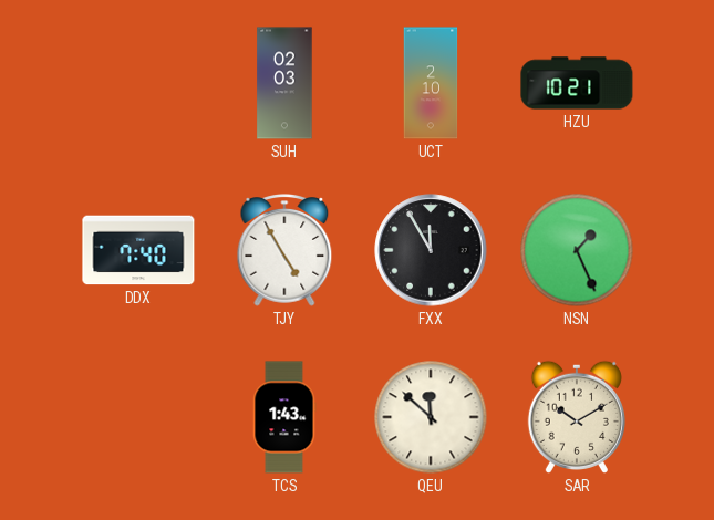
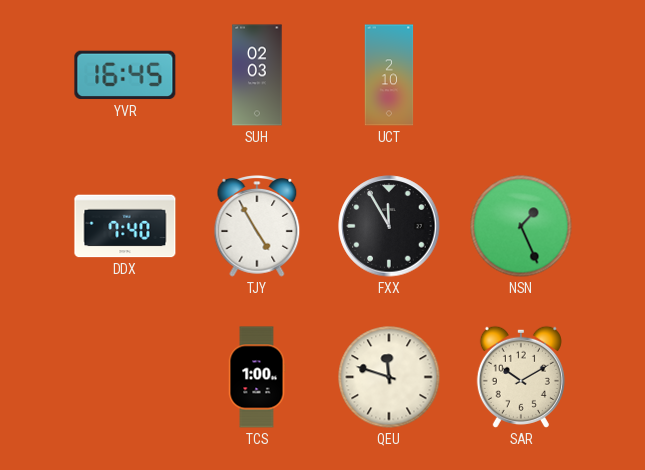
YVR: none -> 16:45
HZU: 10:21 -> none
TCS: 1:43 -> 1:00
QEU: 11:52 -> 11:48
